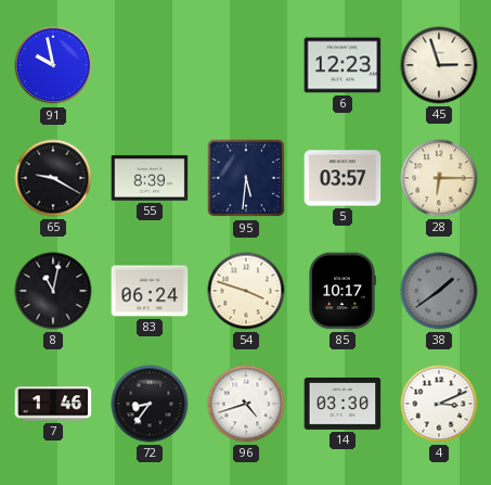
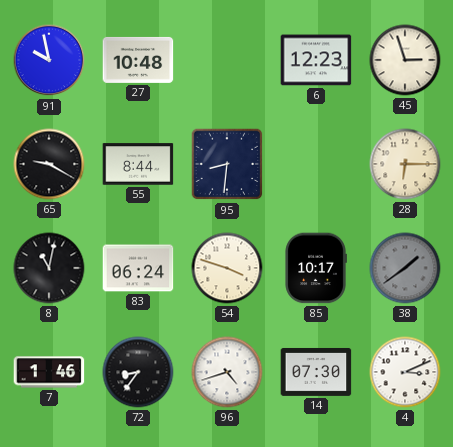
27: none -> 10:48
55: 8:39 -> 8:44
95: 5:31 -> 8:31
5: 03:57 -> none
14: 03:30 -> 07:30
